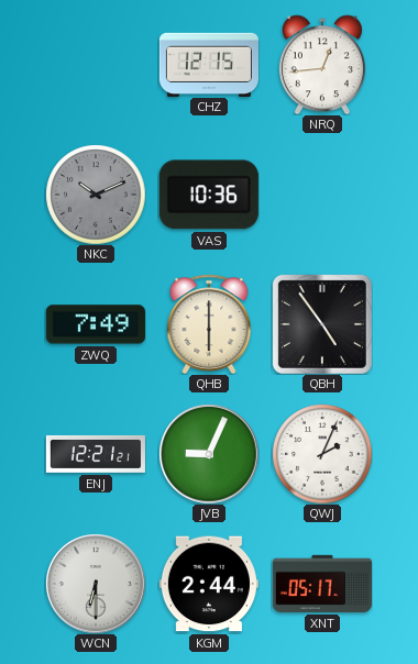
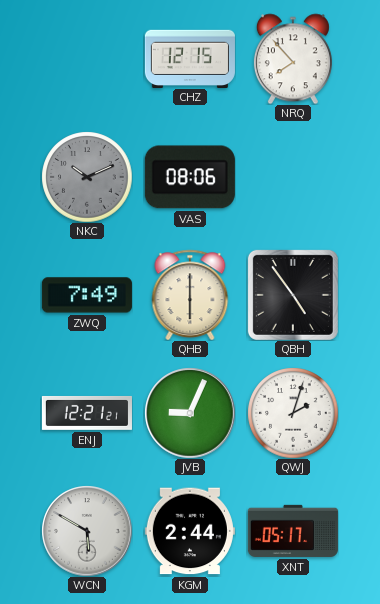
NRQ: 12:44 -> 7:53
VAS: 10:36 -> 08:06
QWJ: 2:04 -> 2:03
WCN: 6:30 -> 5:50
